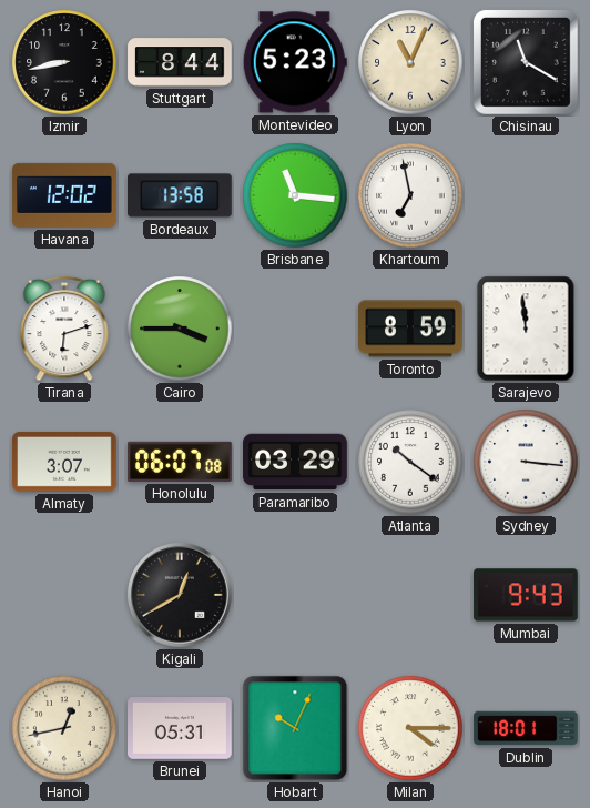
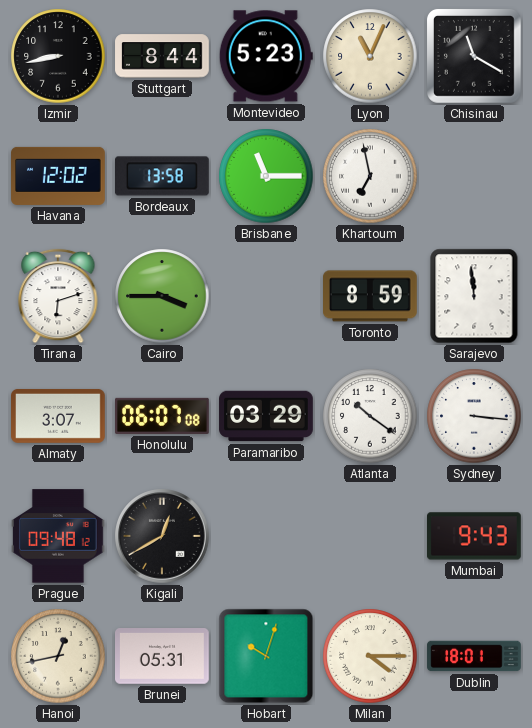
Brisbane: 11:16 -> 11:15
Prague: none -> 09:48
Hobart: 10:04 -> 10:03
